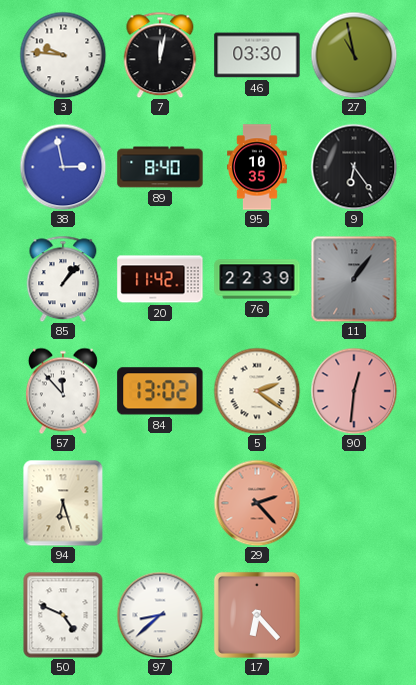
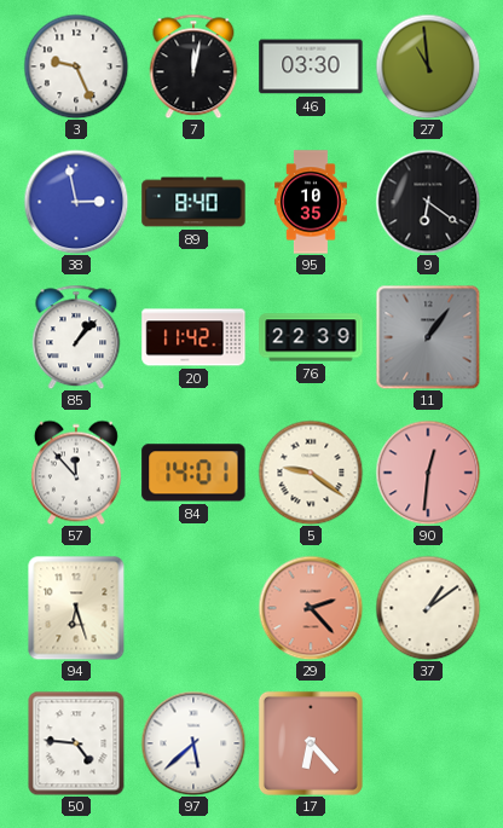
3: 9:46 -> 9:26
27: 10:58 -> 10:59
9: 6:24 -> 6:21
84: 13:02 -> 14:01
5: 2:21 -> 9:21
37: none -> 1:09
50: 4:49 -> 4:46
97: 8:38 -> 5:38
